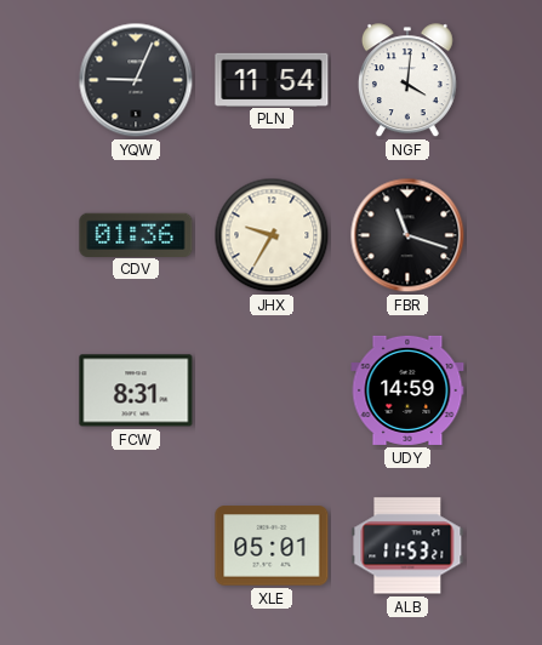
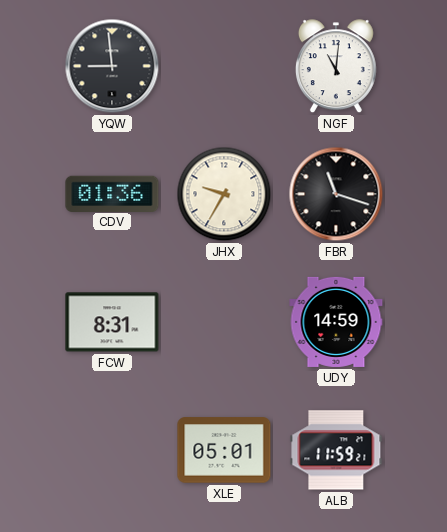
YQW: 9:04 -> 8:59
PLN: 11:54 -> none
NGF: 4:01 -> 11:01
ALB: 11:53 -> 11:59
